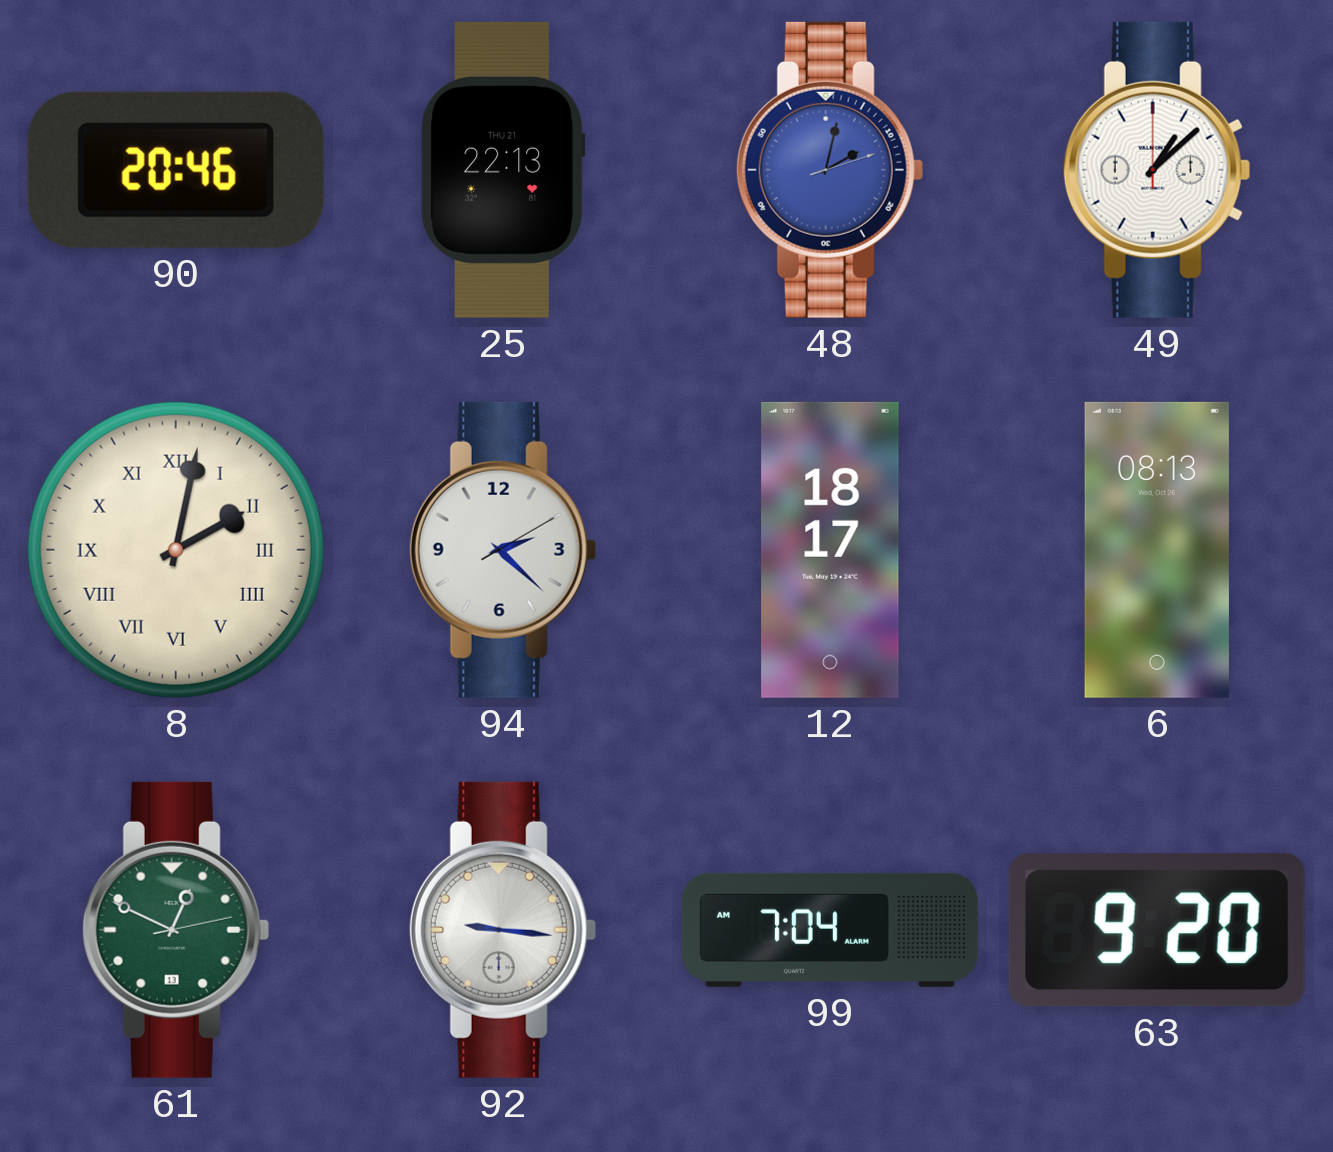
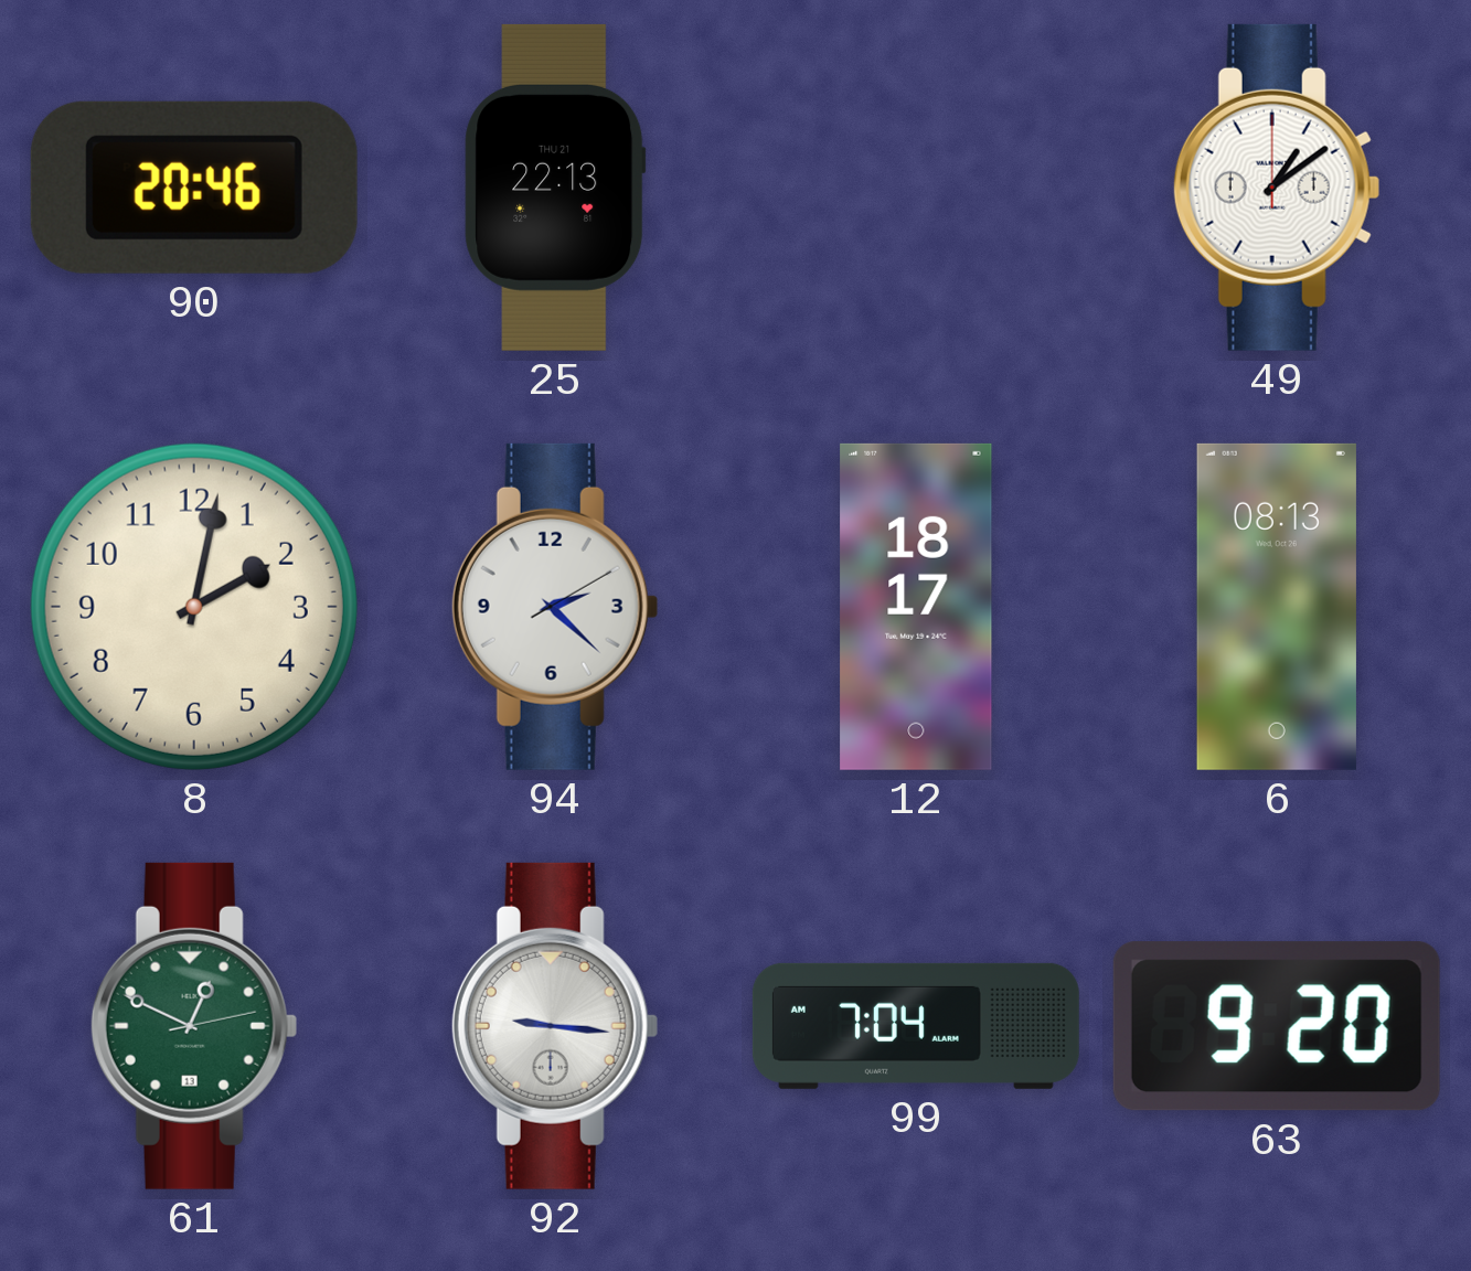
48: 2:02 -> none
49: 1:08 -> 1:09
8 numerals: Roman -> Arabic
